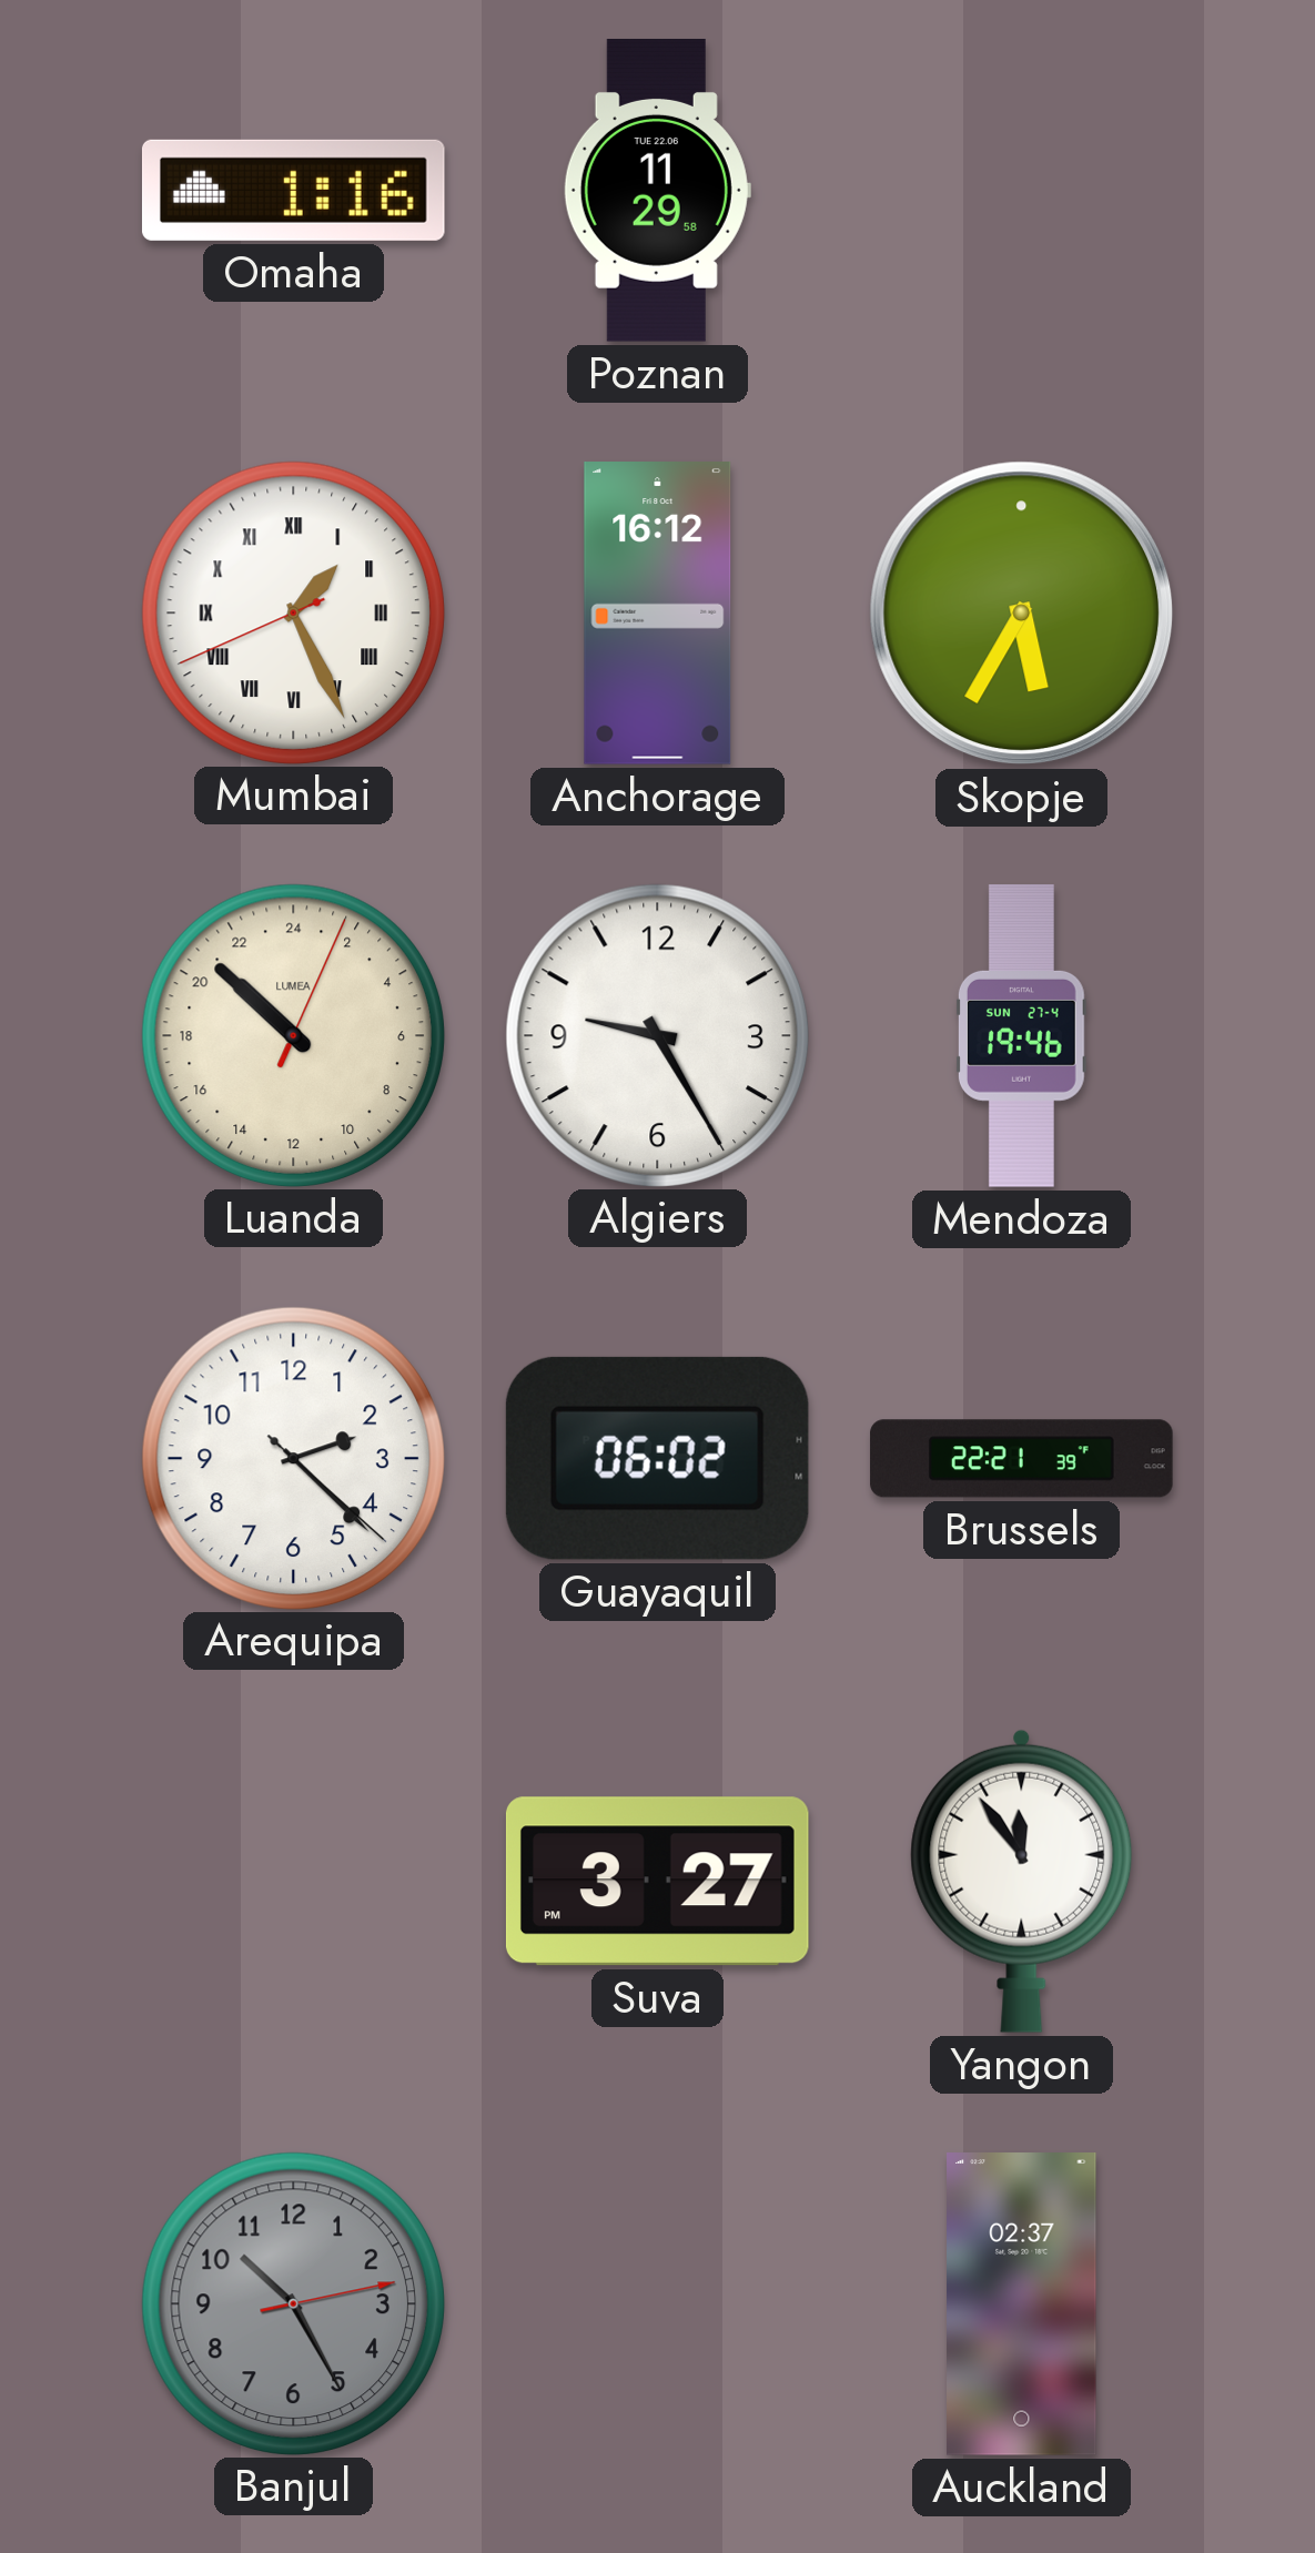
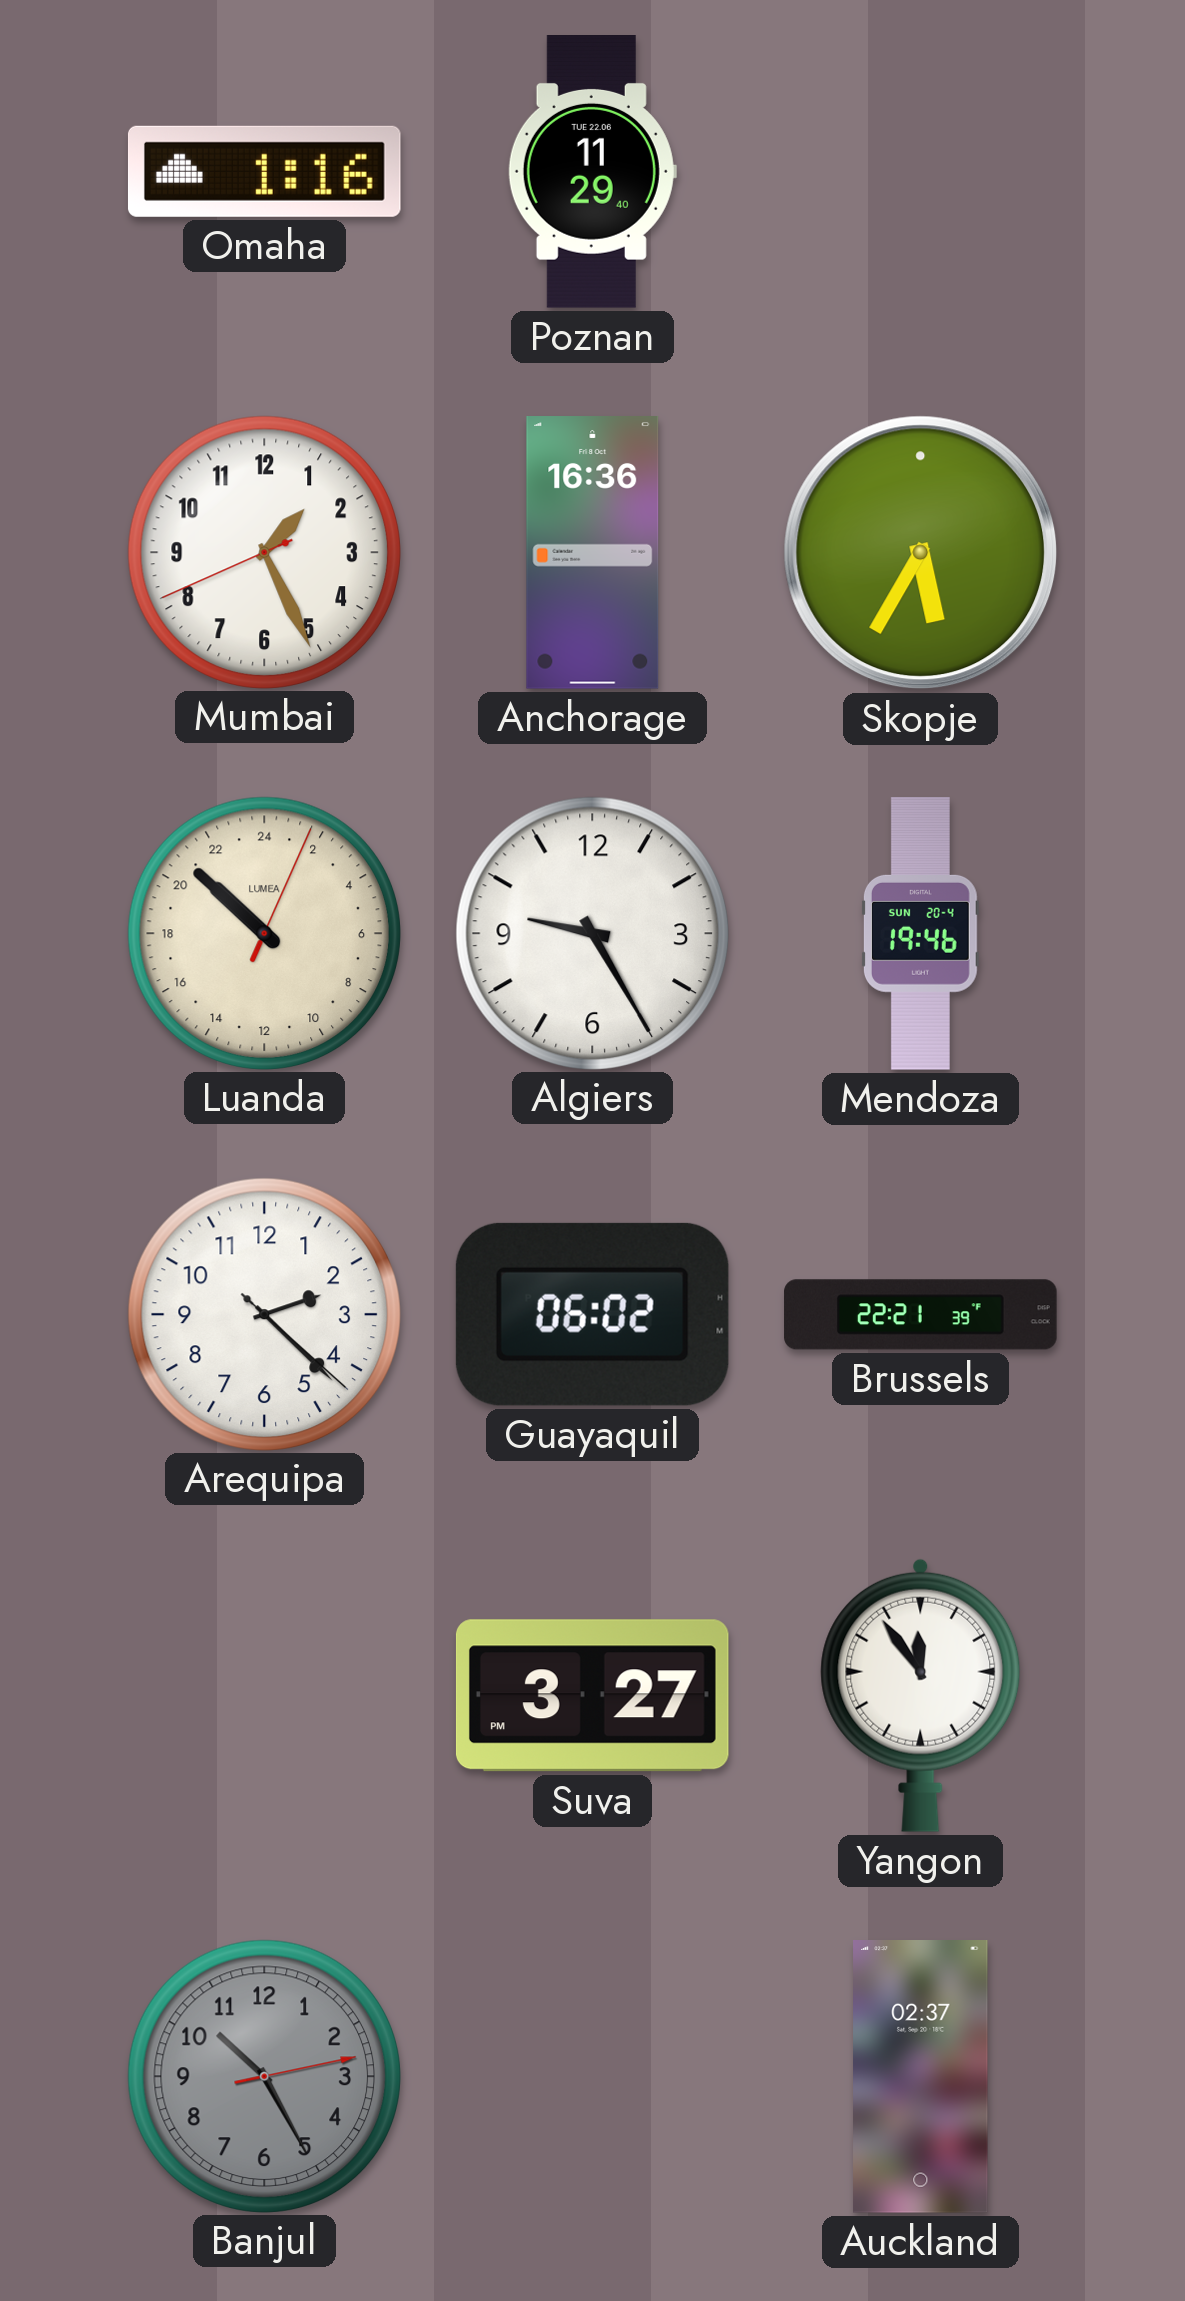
Poznan: 11:29:58 -> 11:29:40
Mumbai numerals: Roman -> Arabic
Anchorage: 16:12 -> 16:36
Mendoza date: SUN 27-4 -> SUN 20-4
